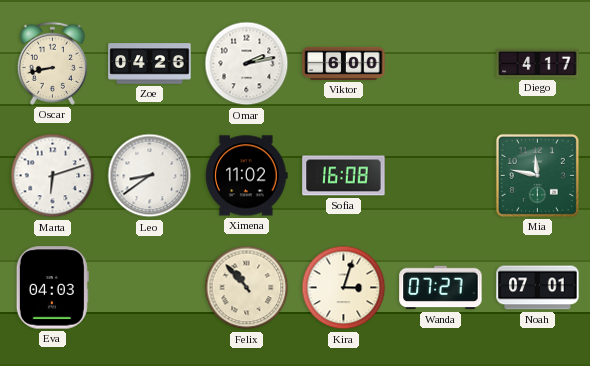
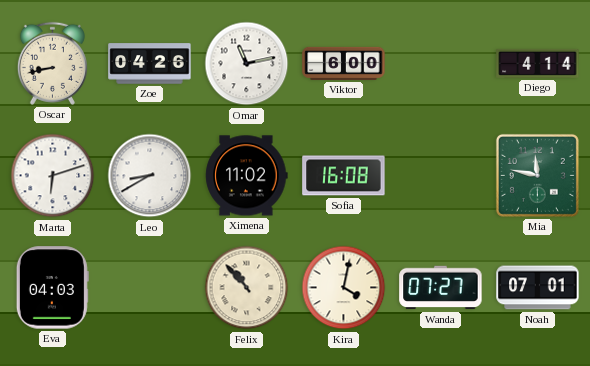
Omar: 2:13 -> 11:13
Diego: 4:17 -> 4:14
Leo: 8:39 -> 8:40
Kira: 3:03 -> 4:02
